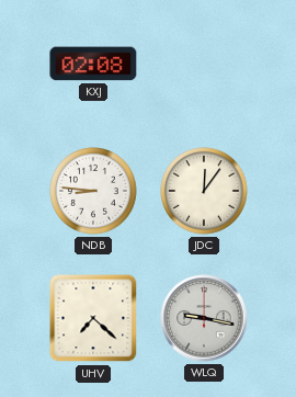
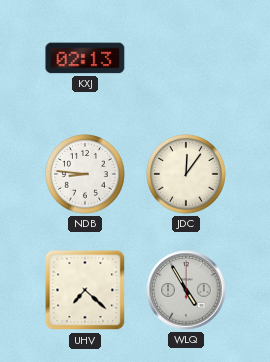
KXJ: 02:08 -> 02:13
WLQ: 9:17 -> 4:55
